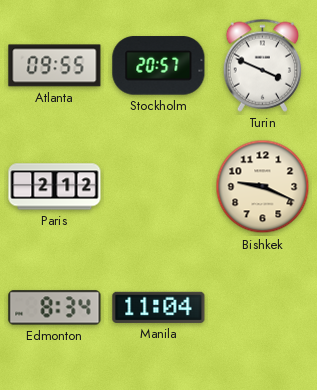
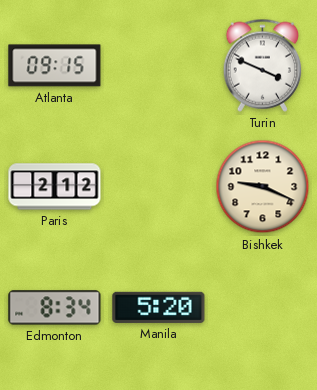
Atlanta: 09:55 -> 09:15
Stockholm: 20:57 -> none
Manila: 11:04 -> 5:20
